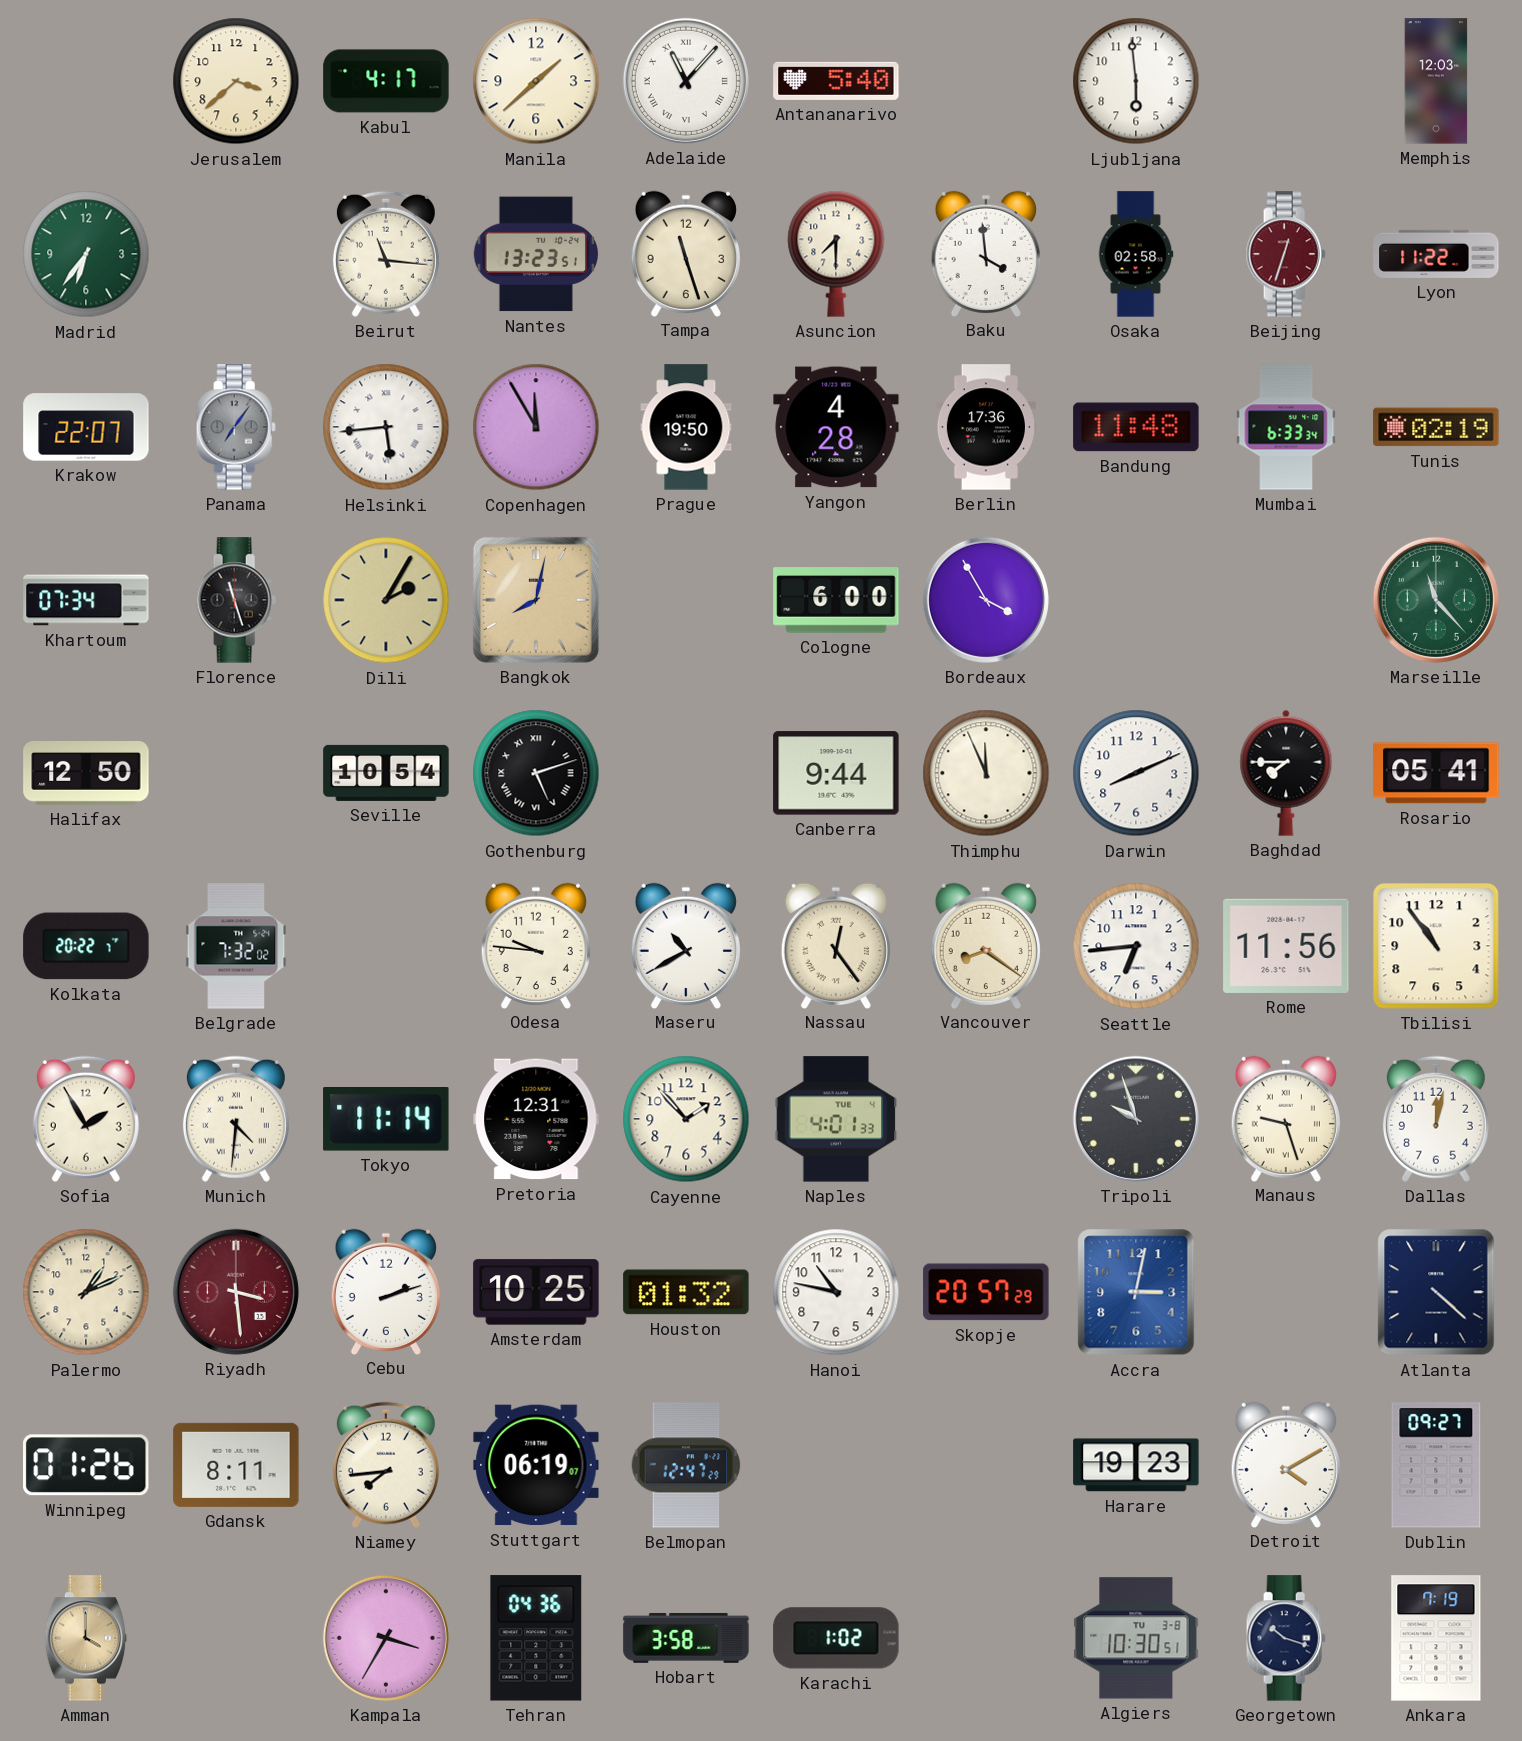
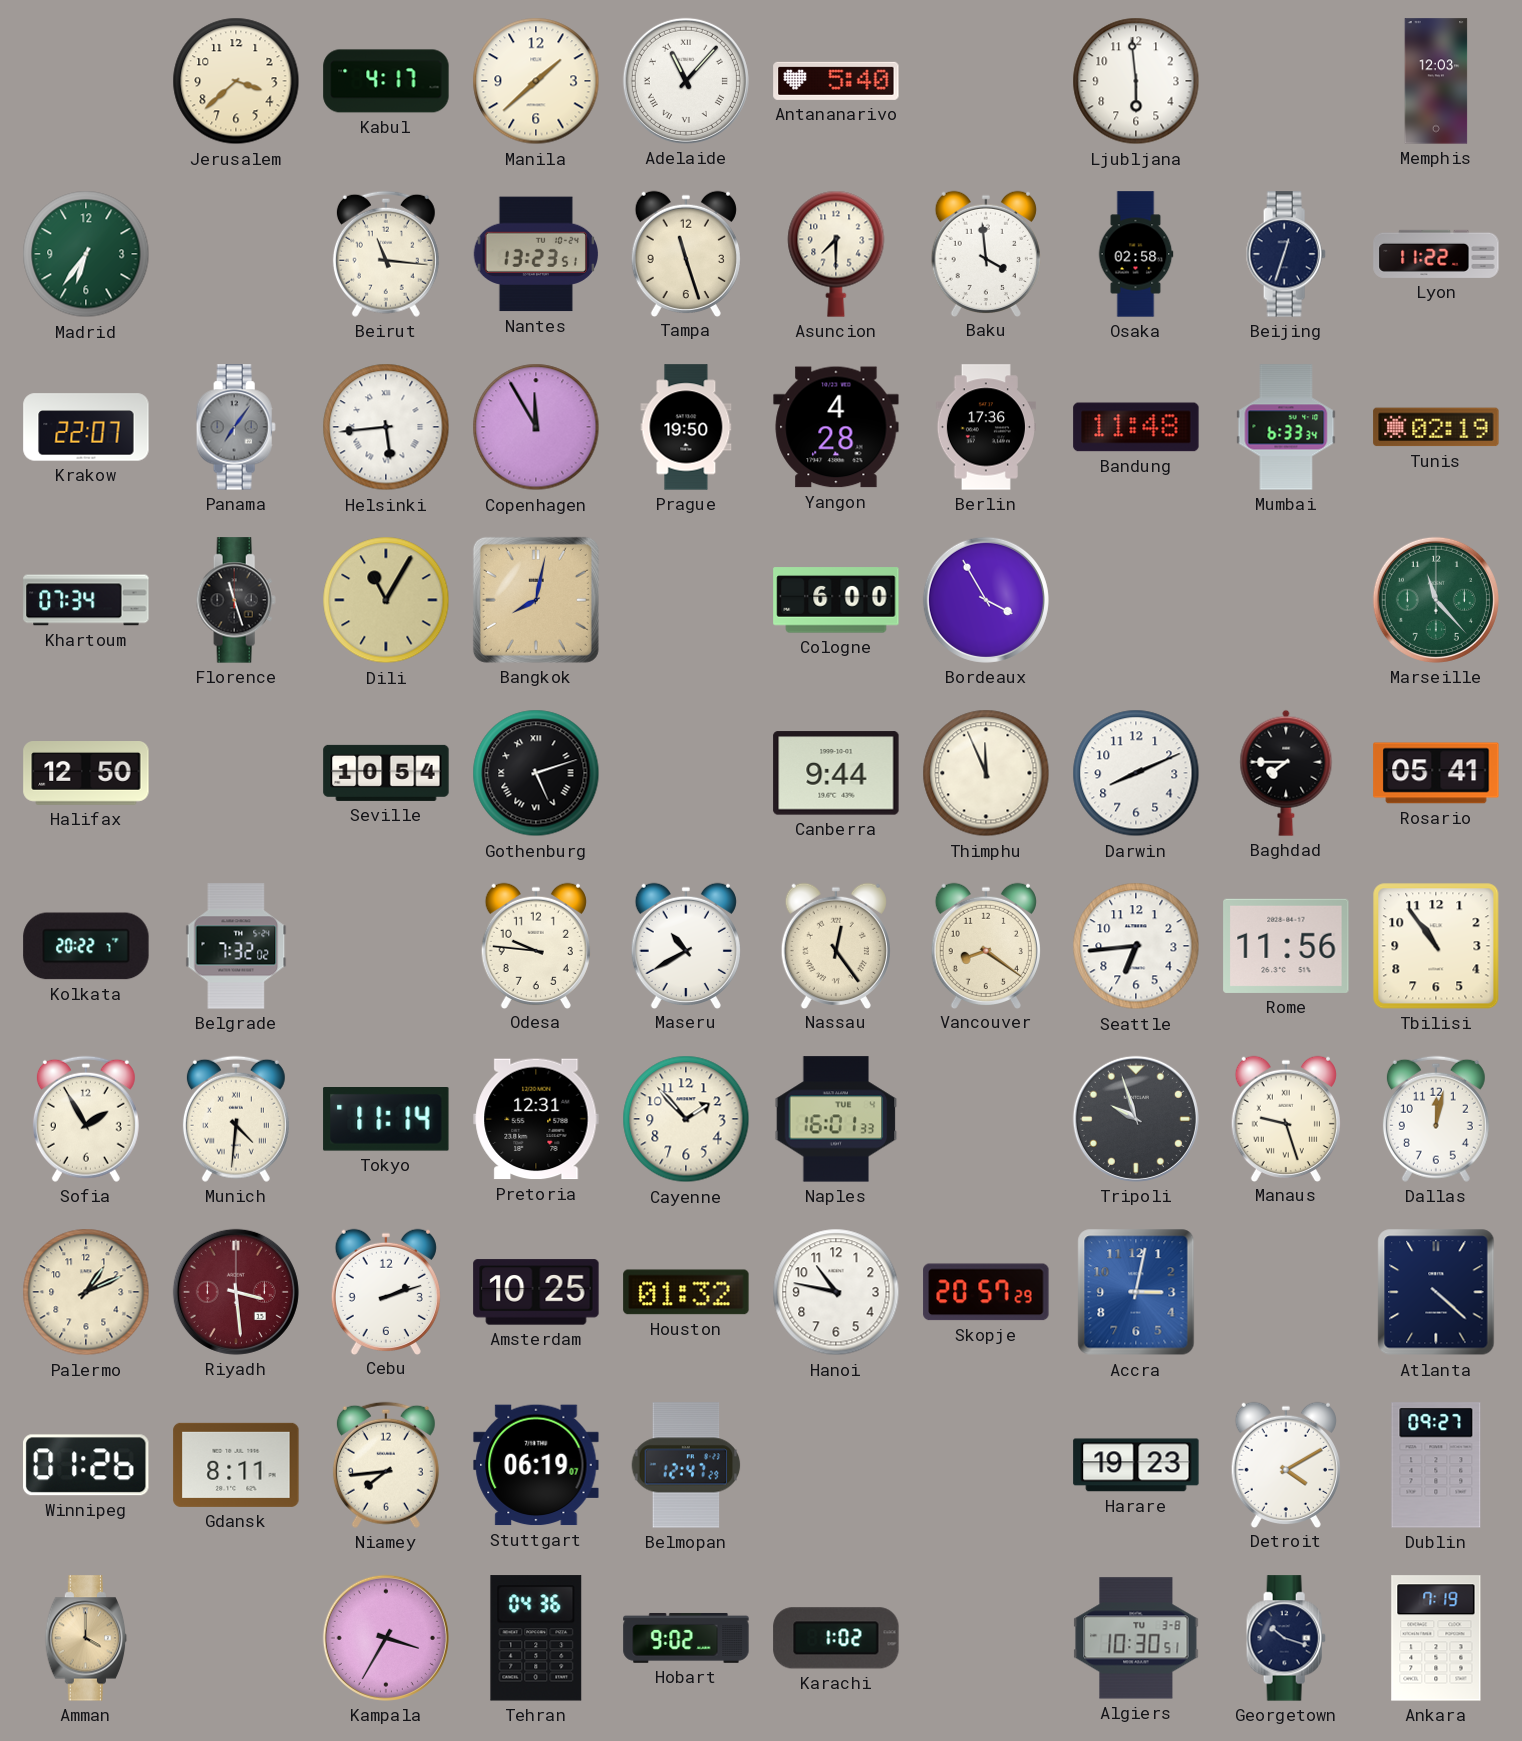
Beijing dial: burgundy -> navy
Dili: 2:05 -> 11:05
Naples: 4:01 -> 16:01
Hobart: 3:58 -> 9:02
